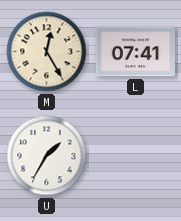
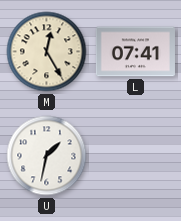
U: 1:35 -> 1:32
